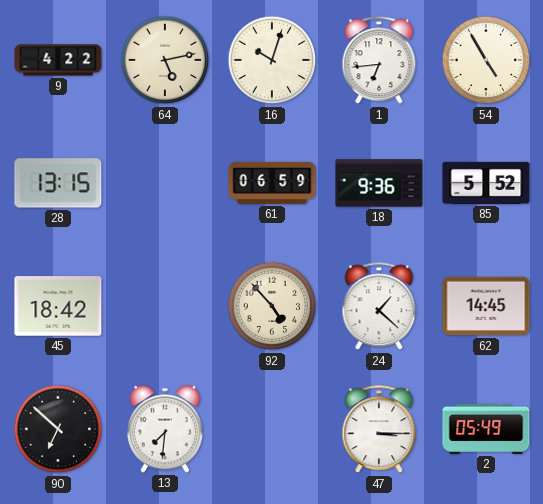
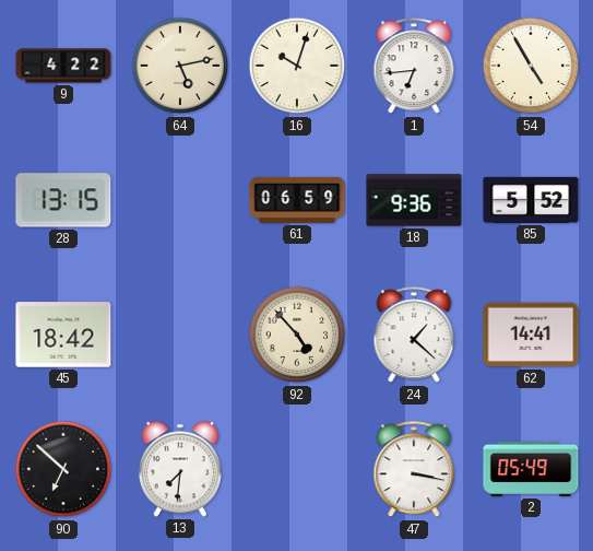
62: 14:45 -> 14:41
47: 3:15 -> 3:17
